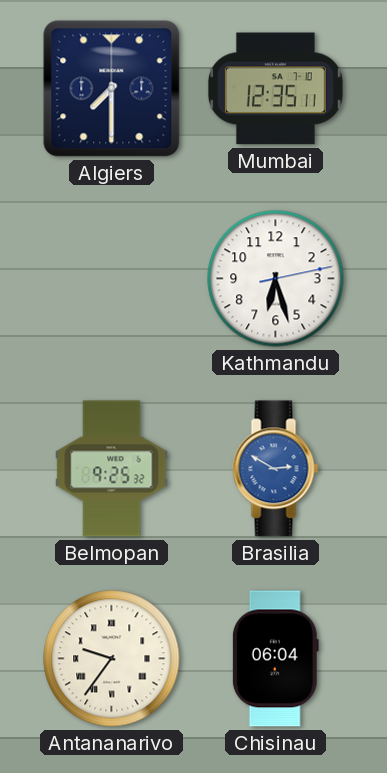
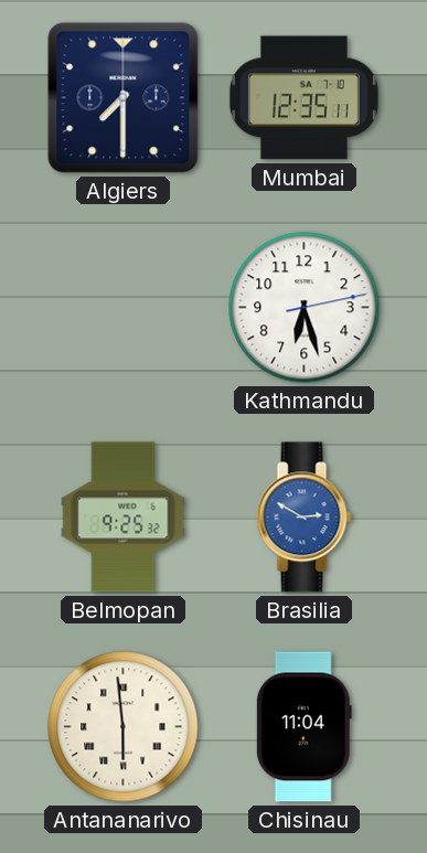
Antananarivo: 9:36 -> 5:59
Chisinau: 06:04 -> 11:04
